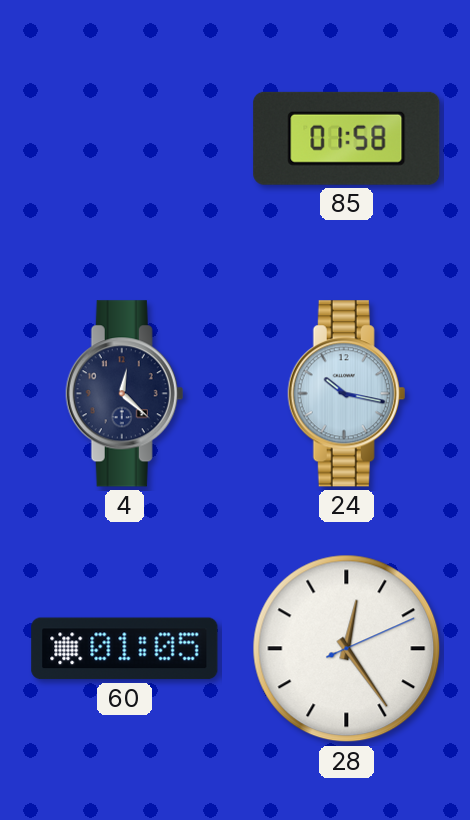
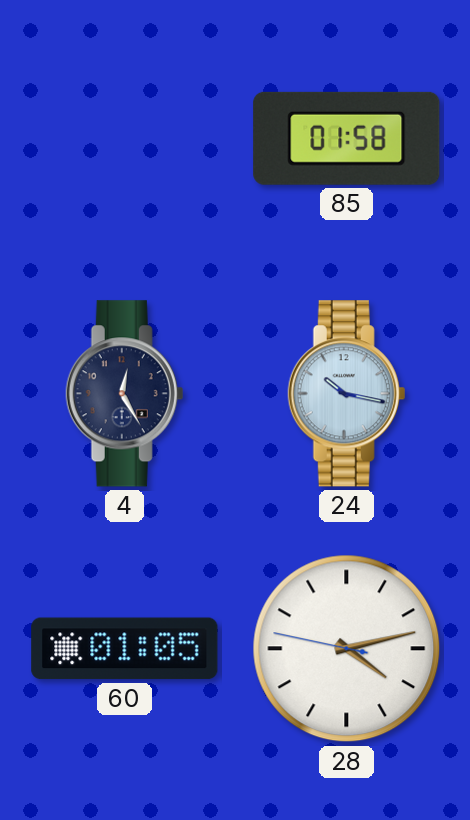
4: 12:22 -> 12:25
28: 12:24 -> 4:12
